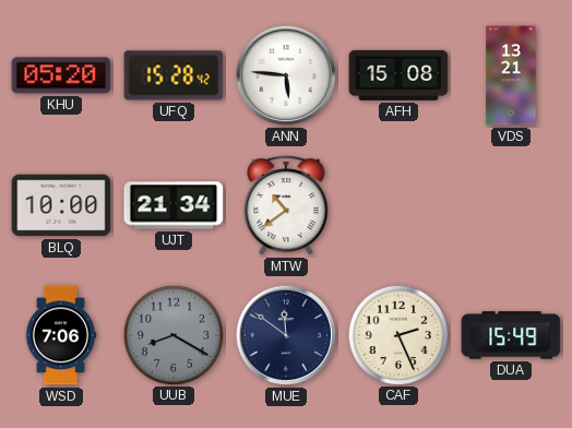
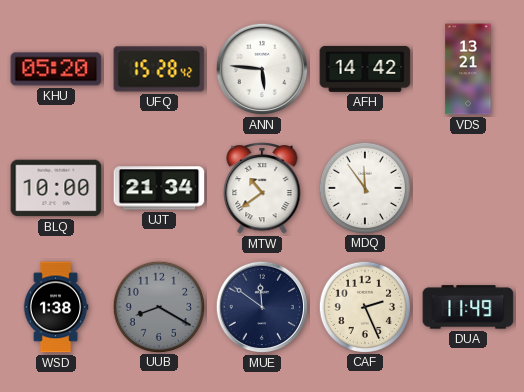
AFH: 15:08 -> 14:42
MDQ: none -> 11:54
WSD: 7:06 -> 1:38
DUA: 15:49 -> 11:49
